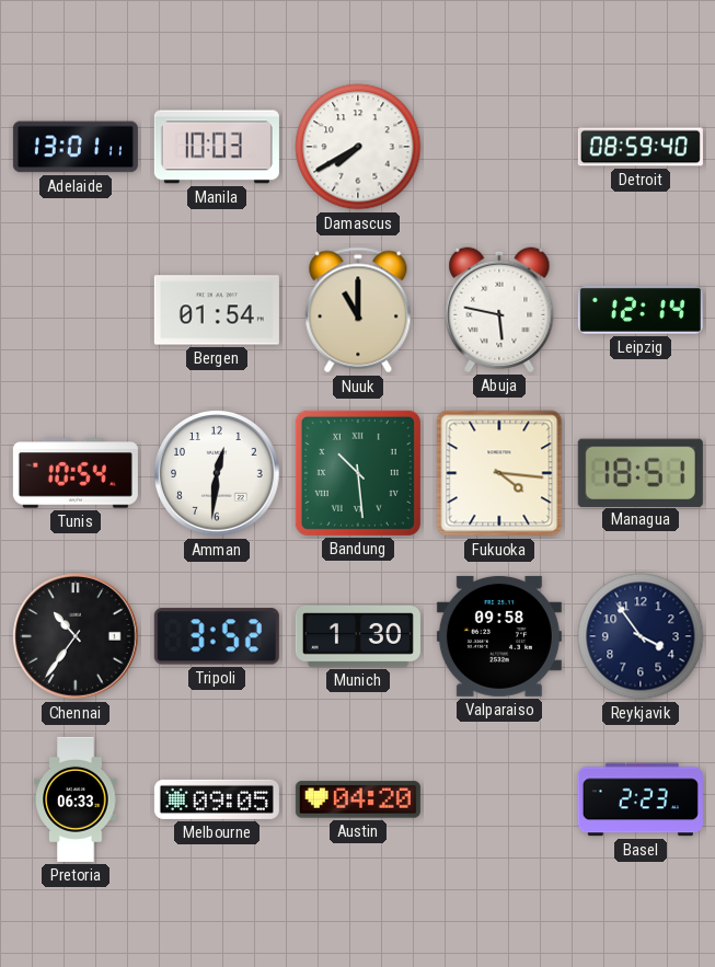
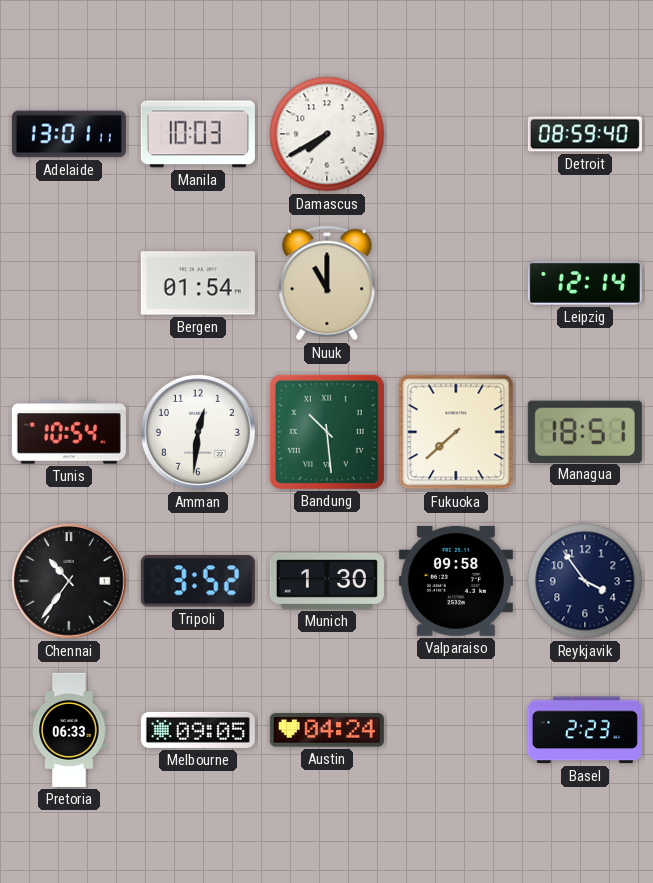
Abuja: 5:47 -> none
Fukuoka: 4:16 -> 7:38
Austin: 04:20 -> 04:24
